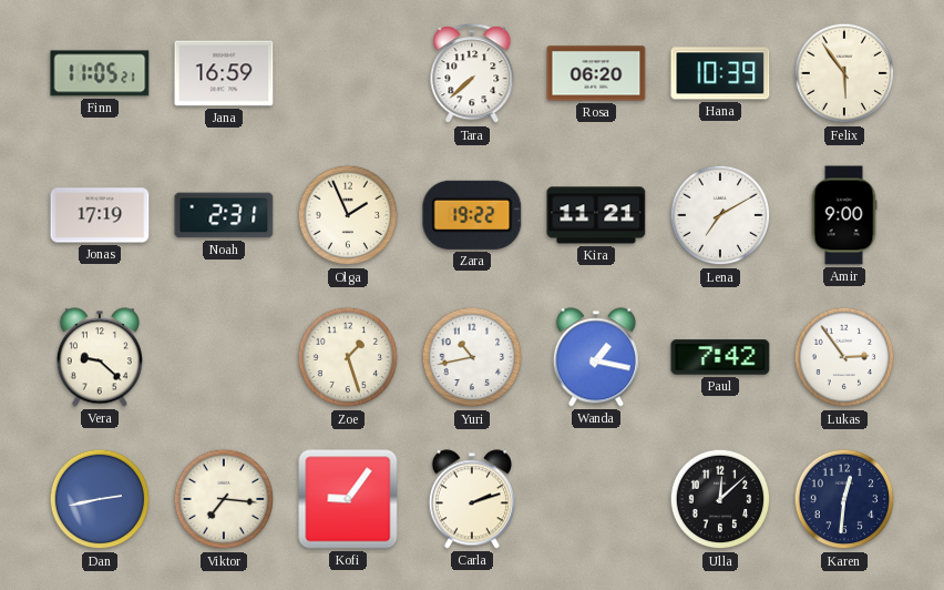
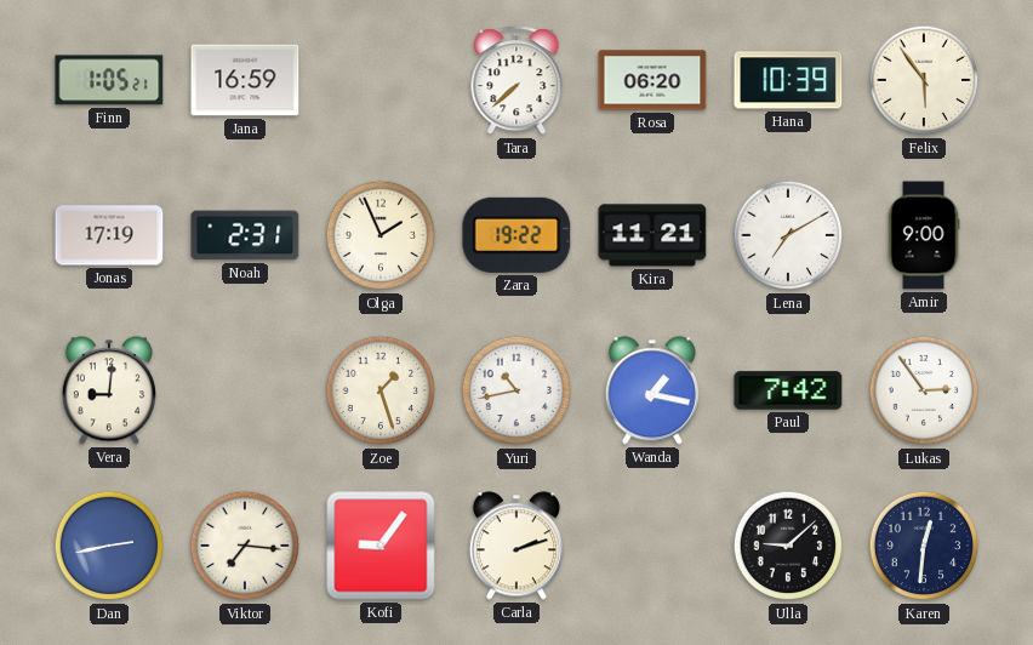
Finn: 11:05 -> 1:05
Vera: 9:22 -> 9:01
Ulla: 12:08 -> 9:08
